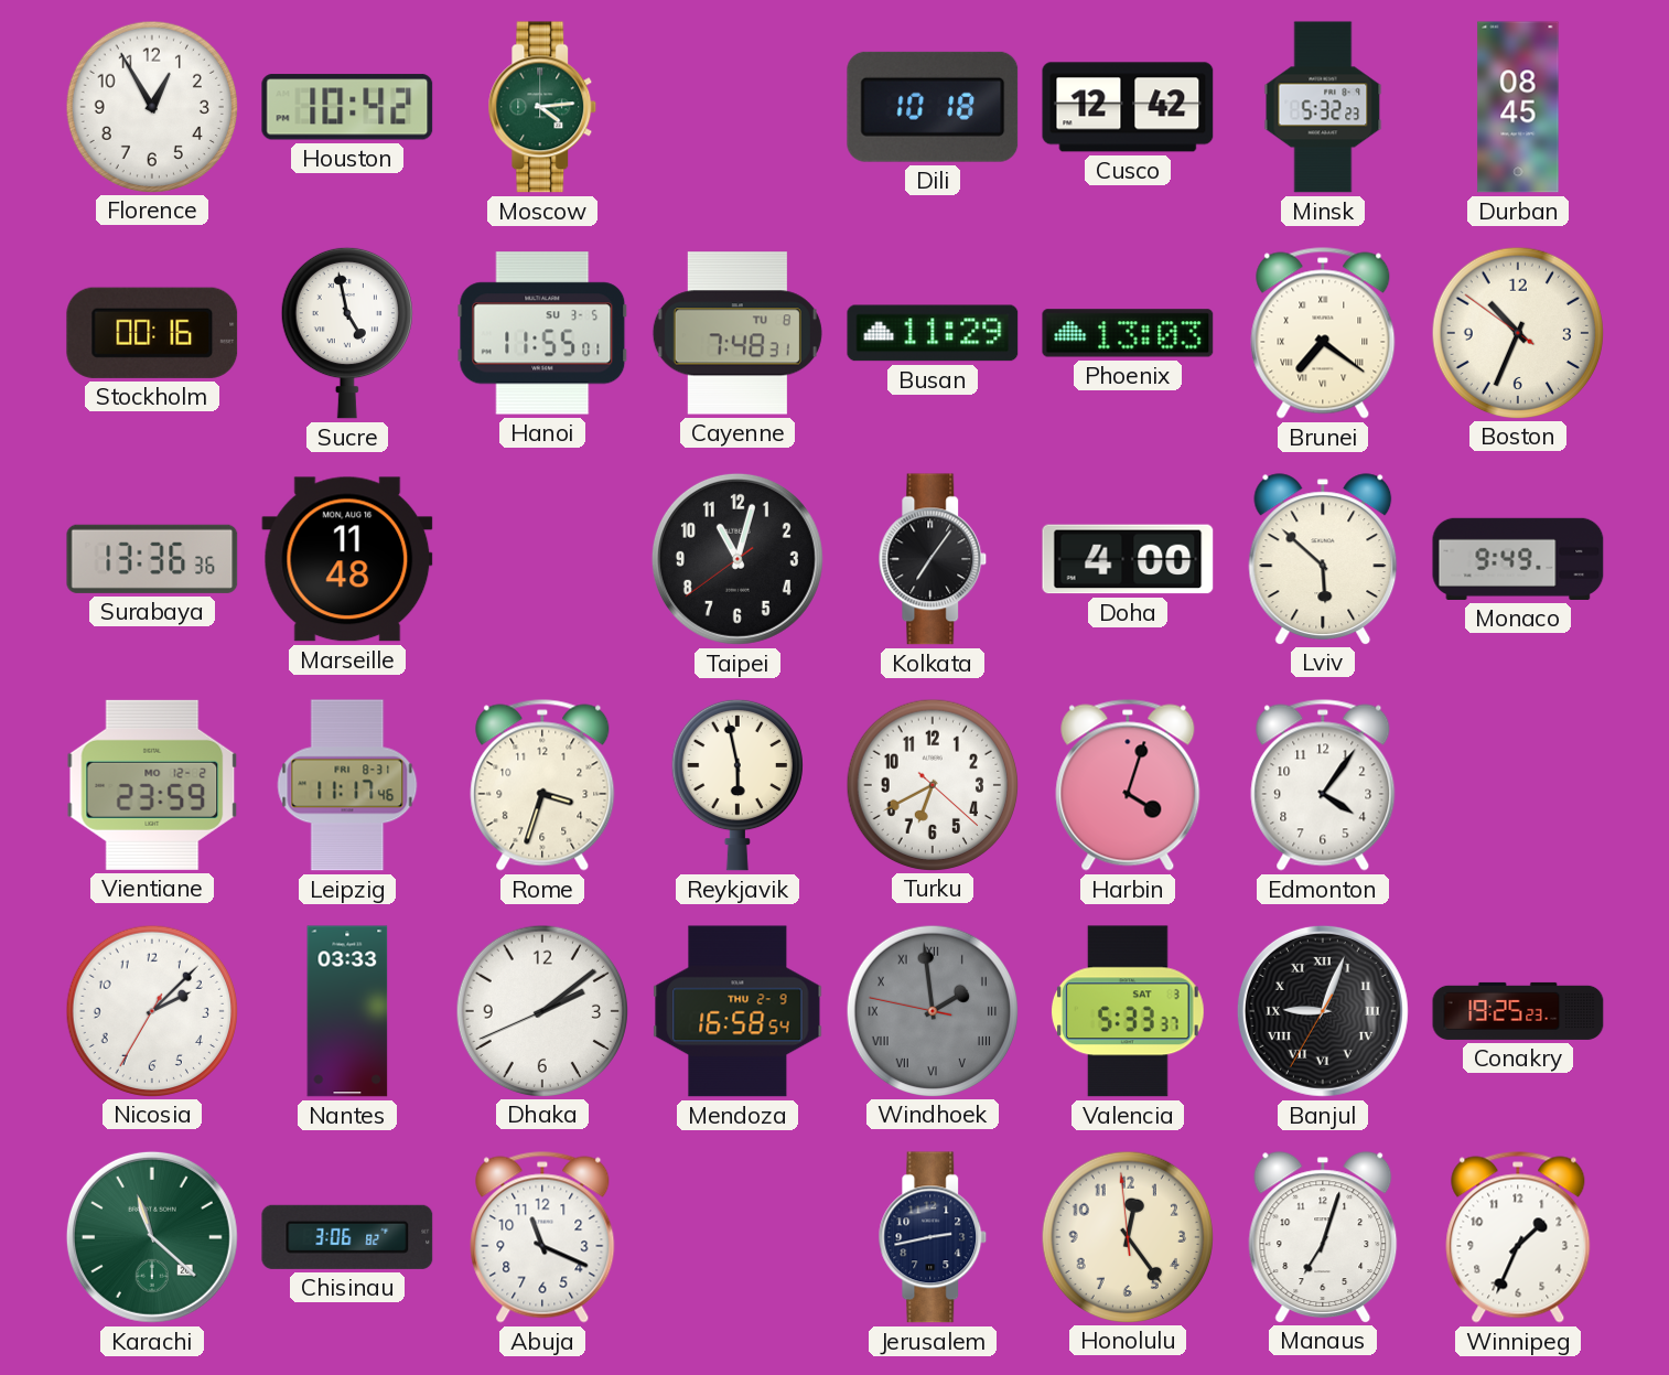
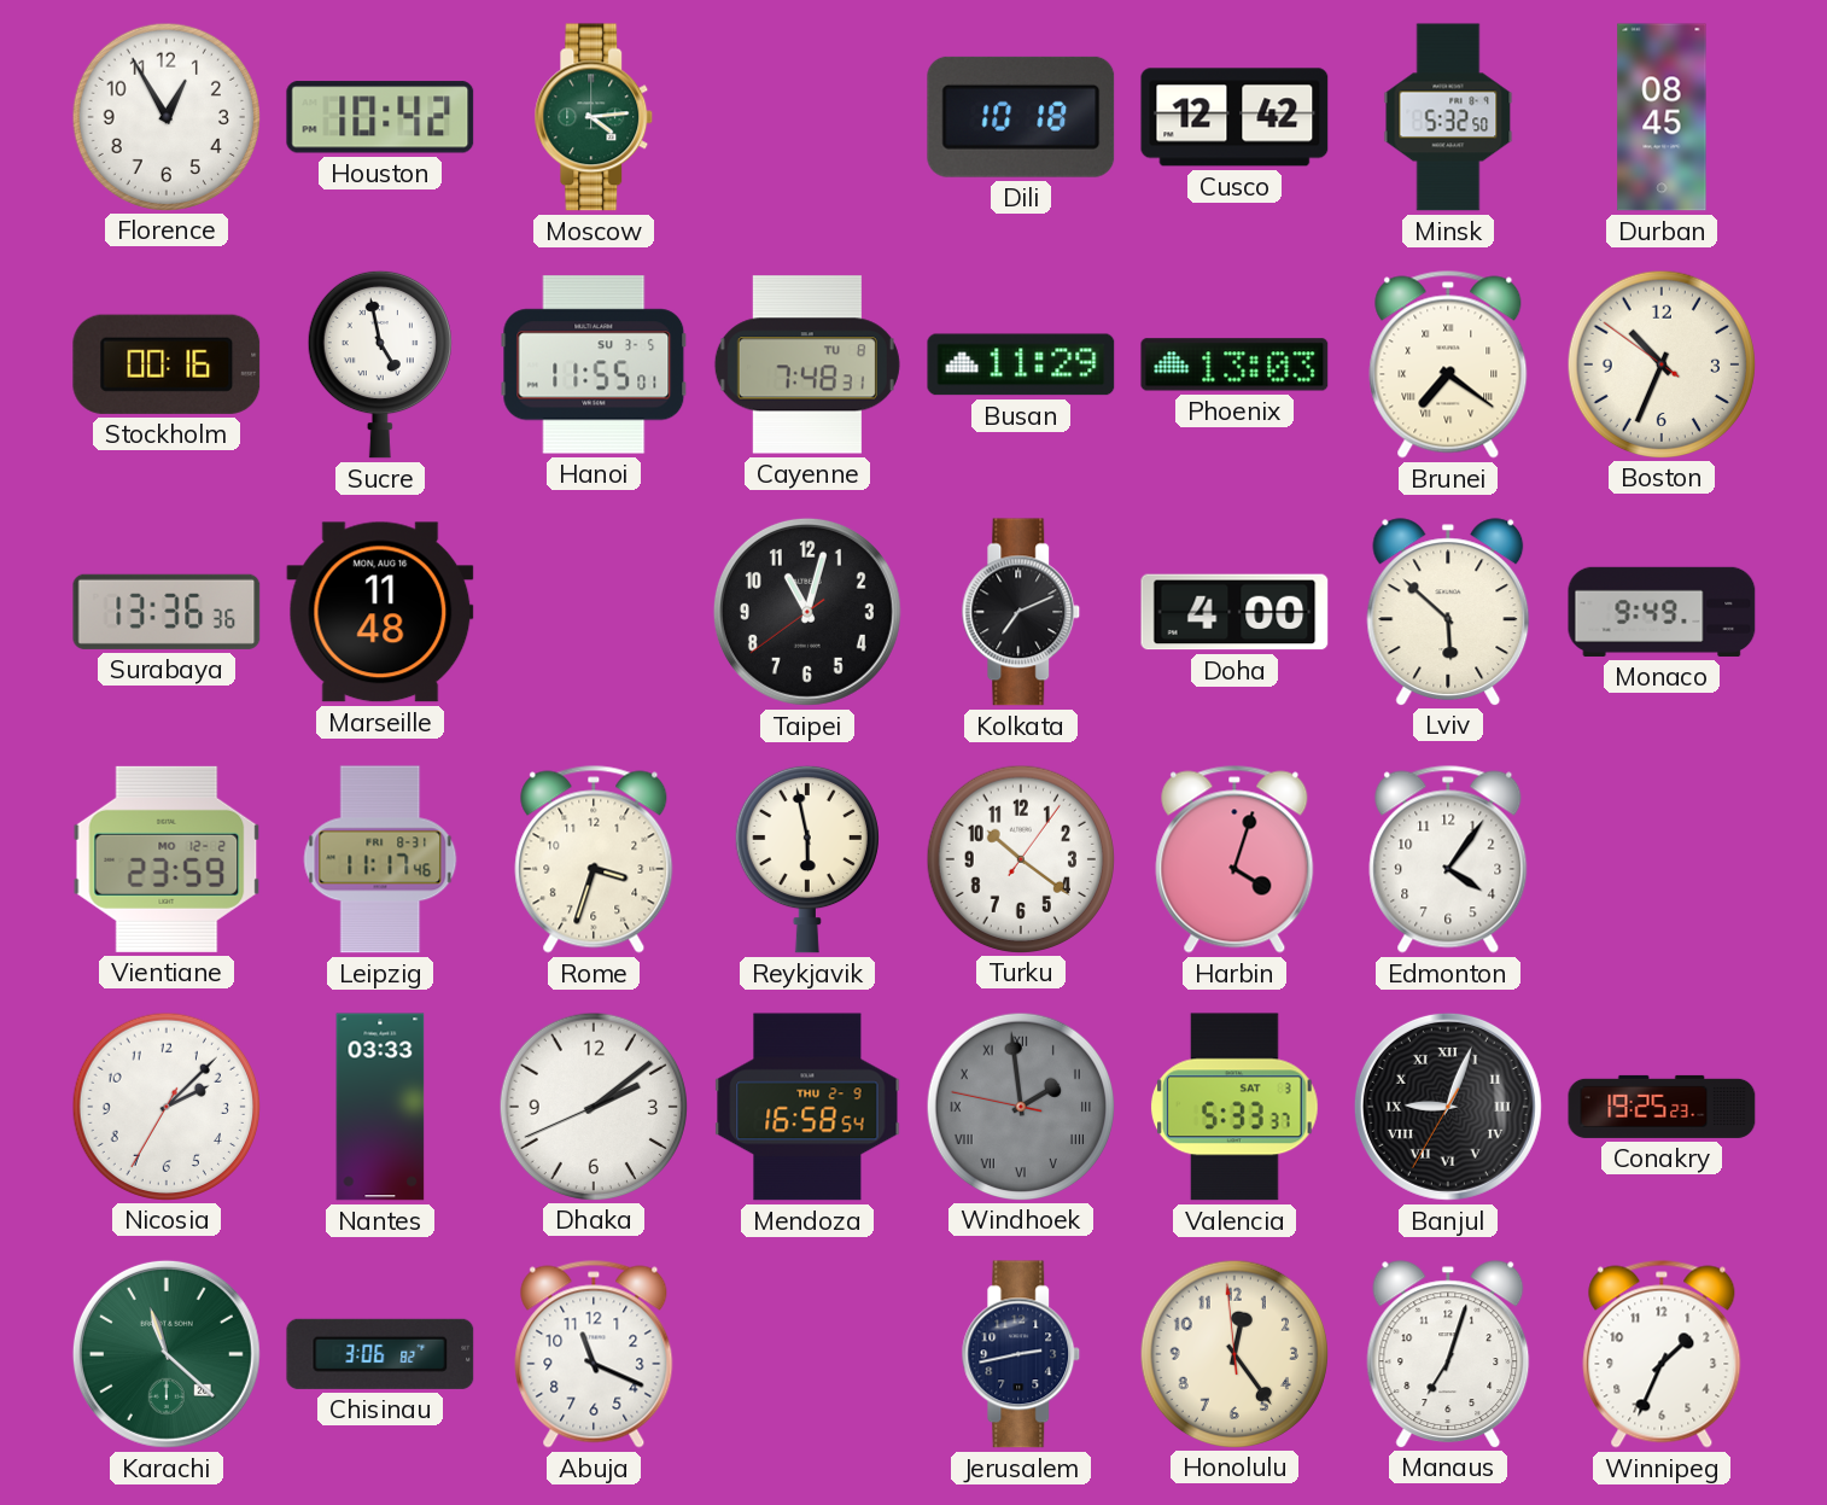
Minsk: 5:32:23 -> 5:32:50
Kolkata: 7:06 -> 7:11
Turku: 6:40 -> 10:21
